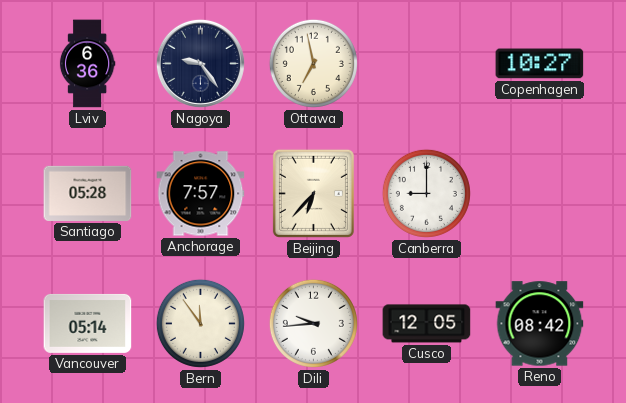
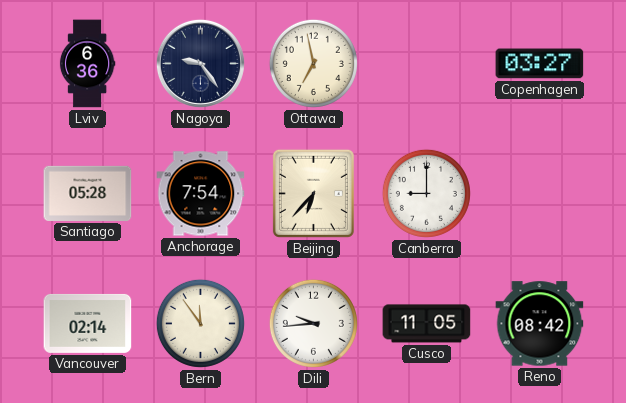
Copenhagen: 10:27 -> 03:27
Anchorage: 7:57 -> 7:54
Vancouver: 05:14 -> 02:14
Cusco: 12:05 -> 11:05
